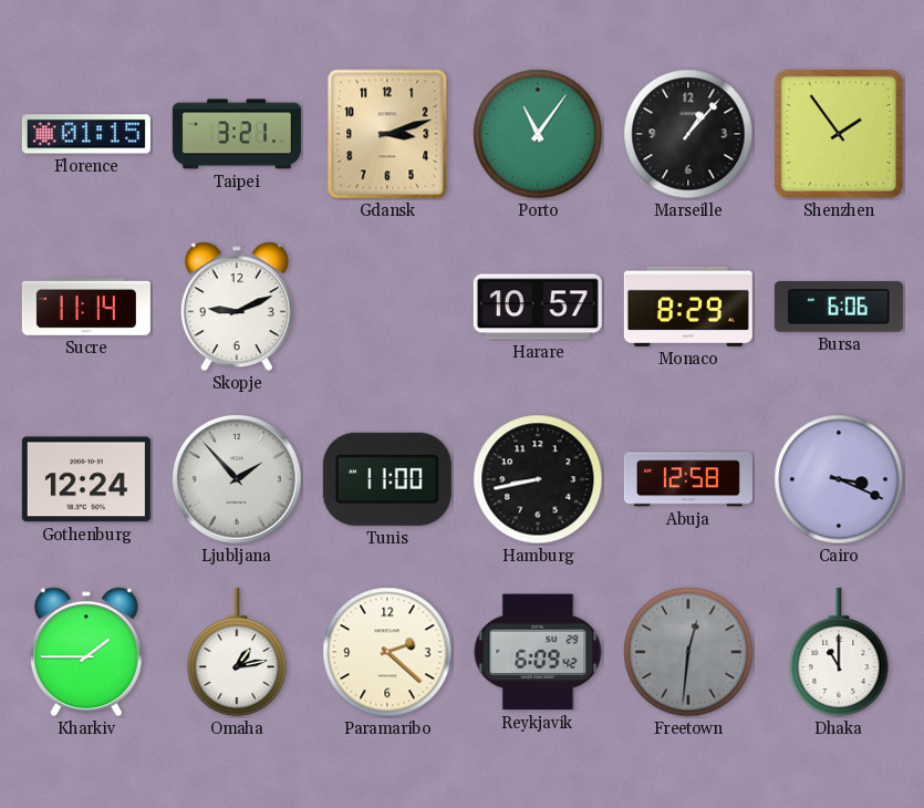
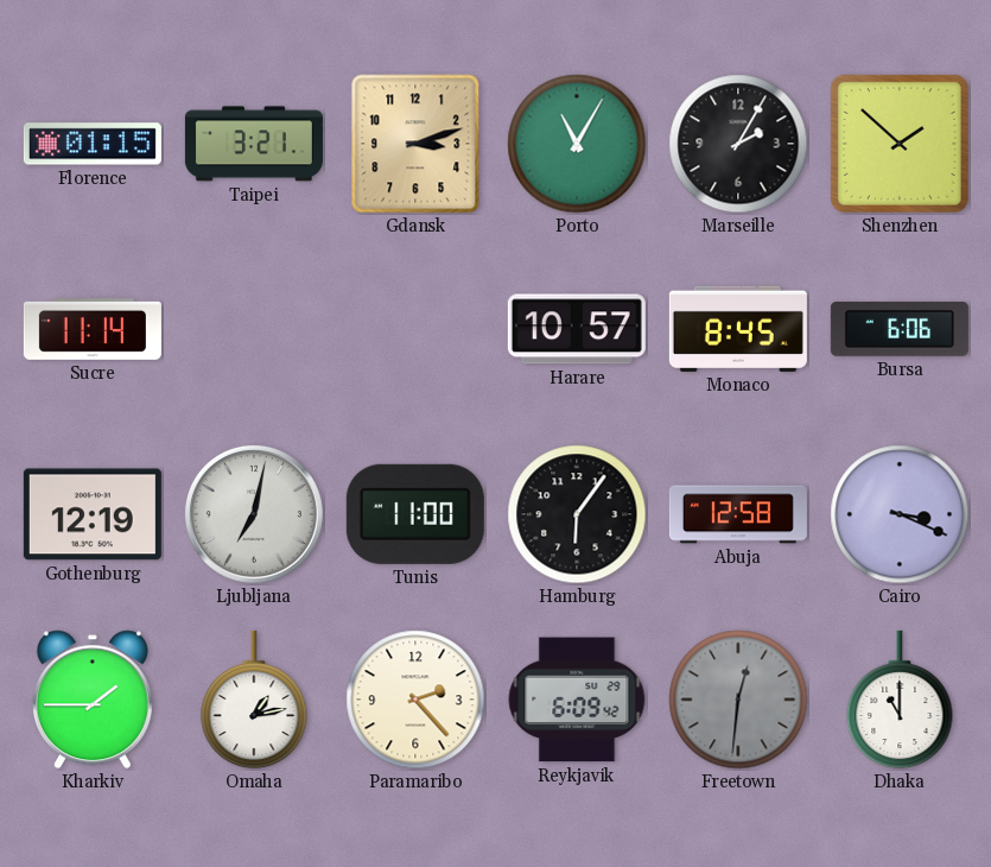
Porto: 11:06 -> 11:05
Marseille: 1:07 -> 2:05
Shenzhen: 1:54 -> 1:52
Skopje: 9:11 -> none
Monaco: 8:29 -> 8:45
Gothenburg: 12:24 -> 12:19
Ljubljana: 1:53 -> 7:02
Hamburg: 8:43 -> 6:06
Paramaribo: 2:22 -> 2:23
